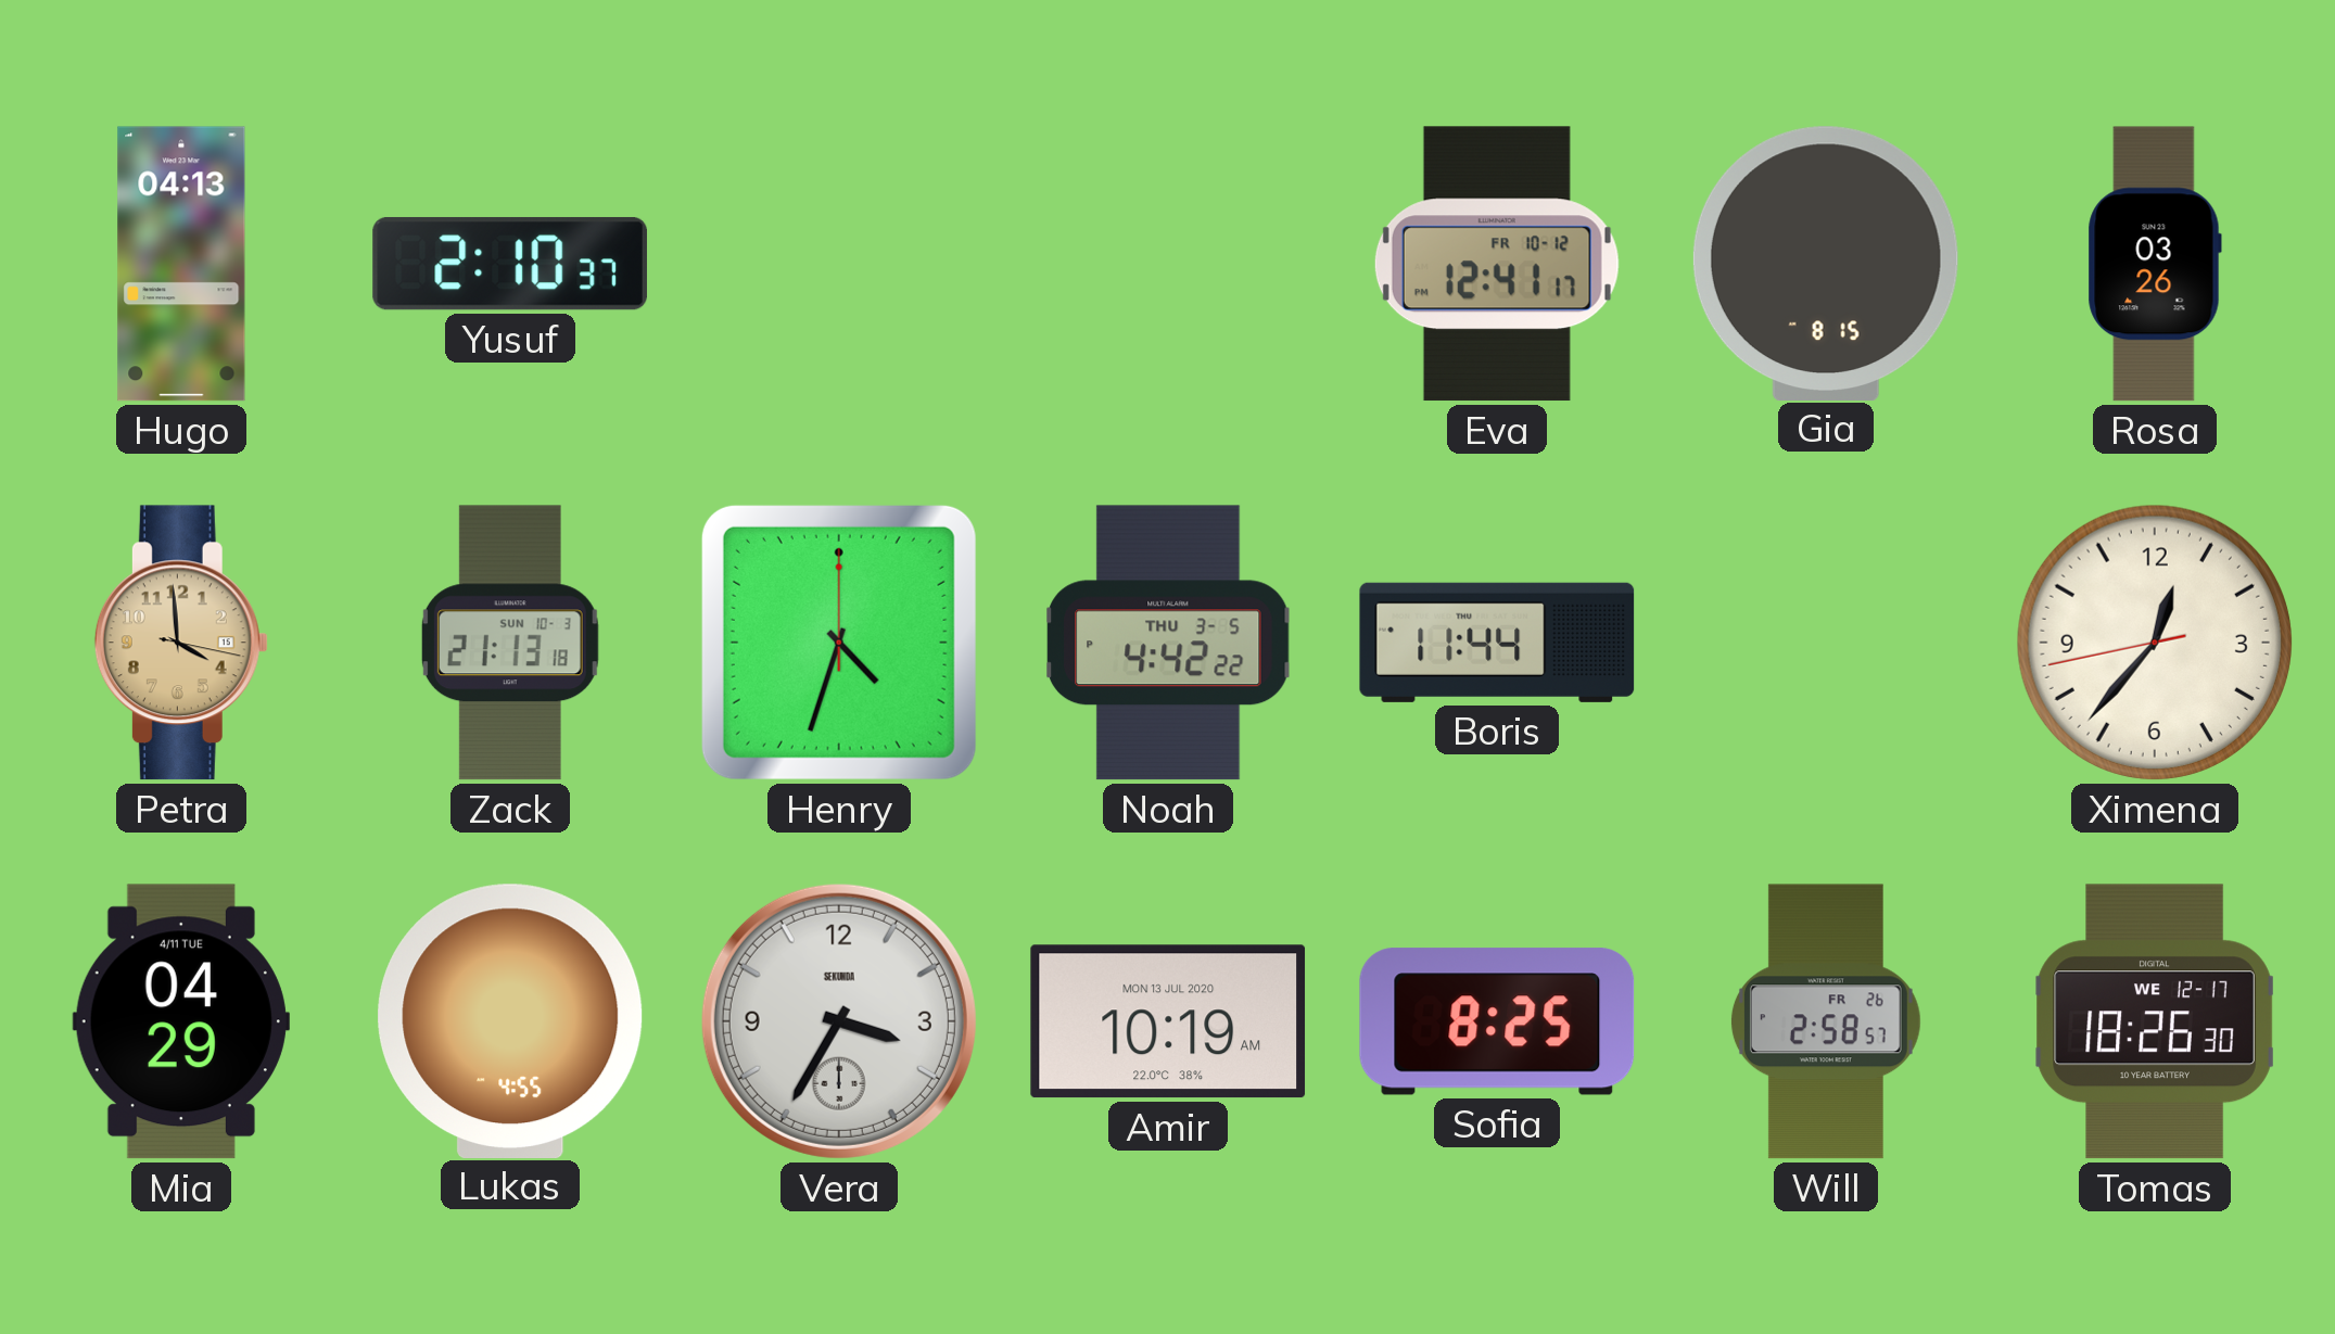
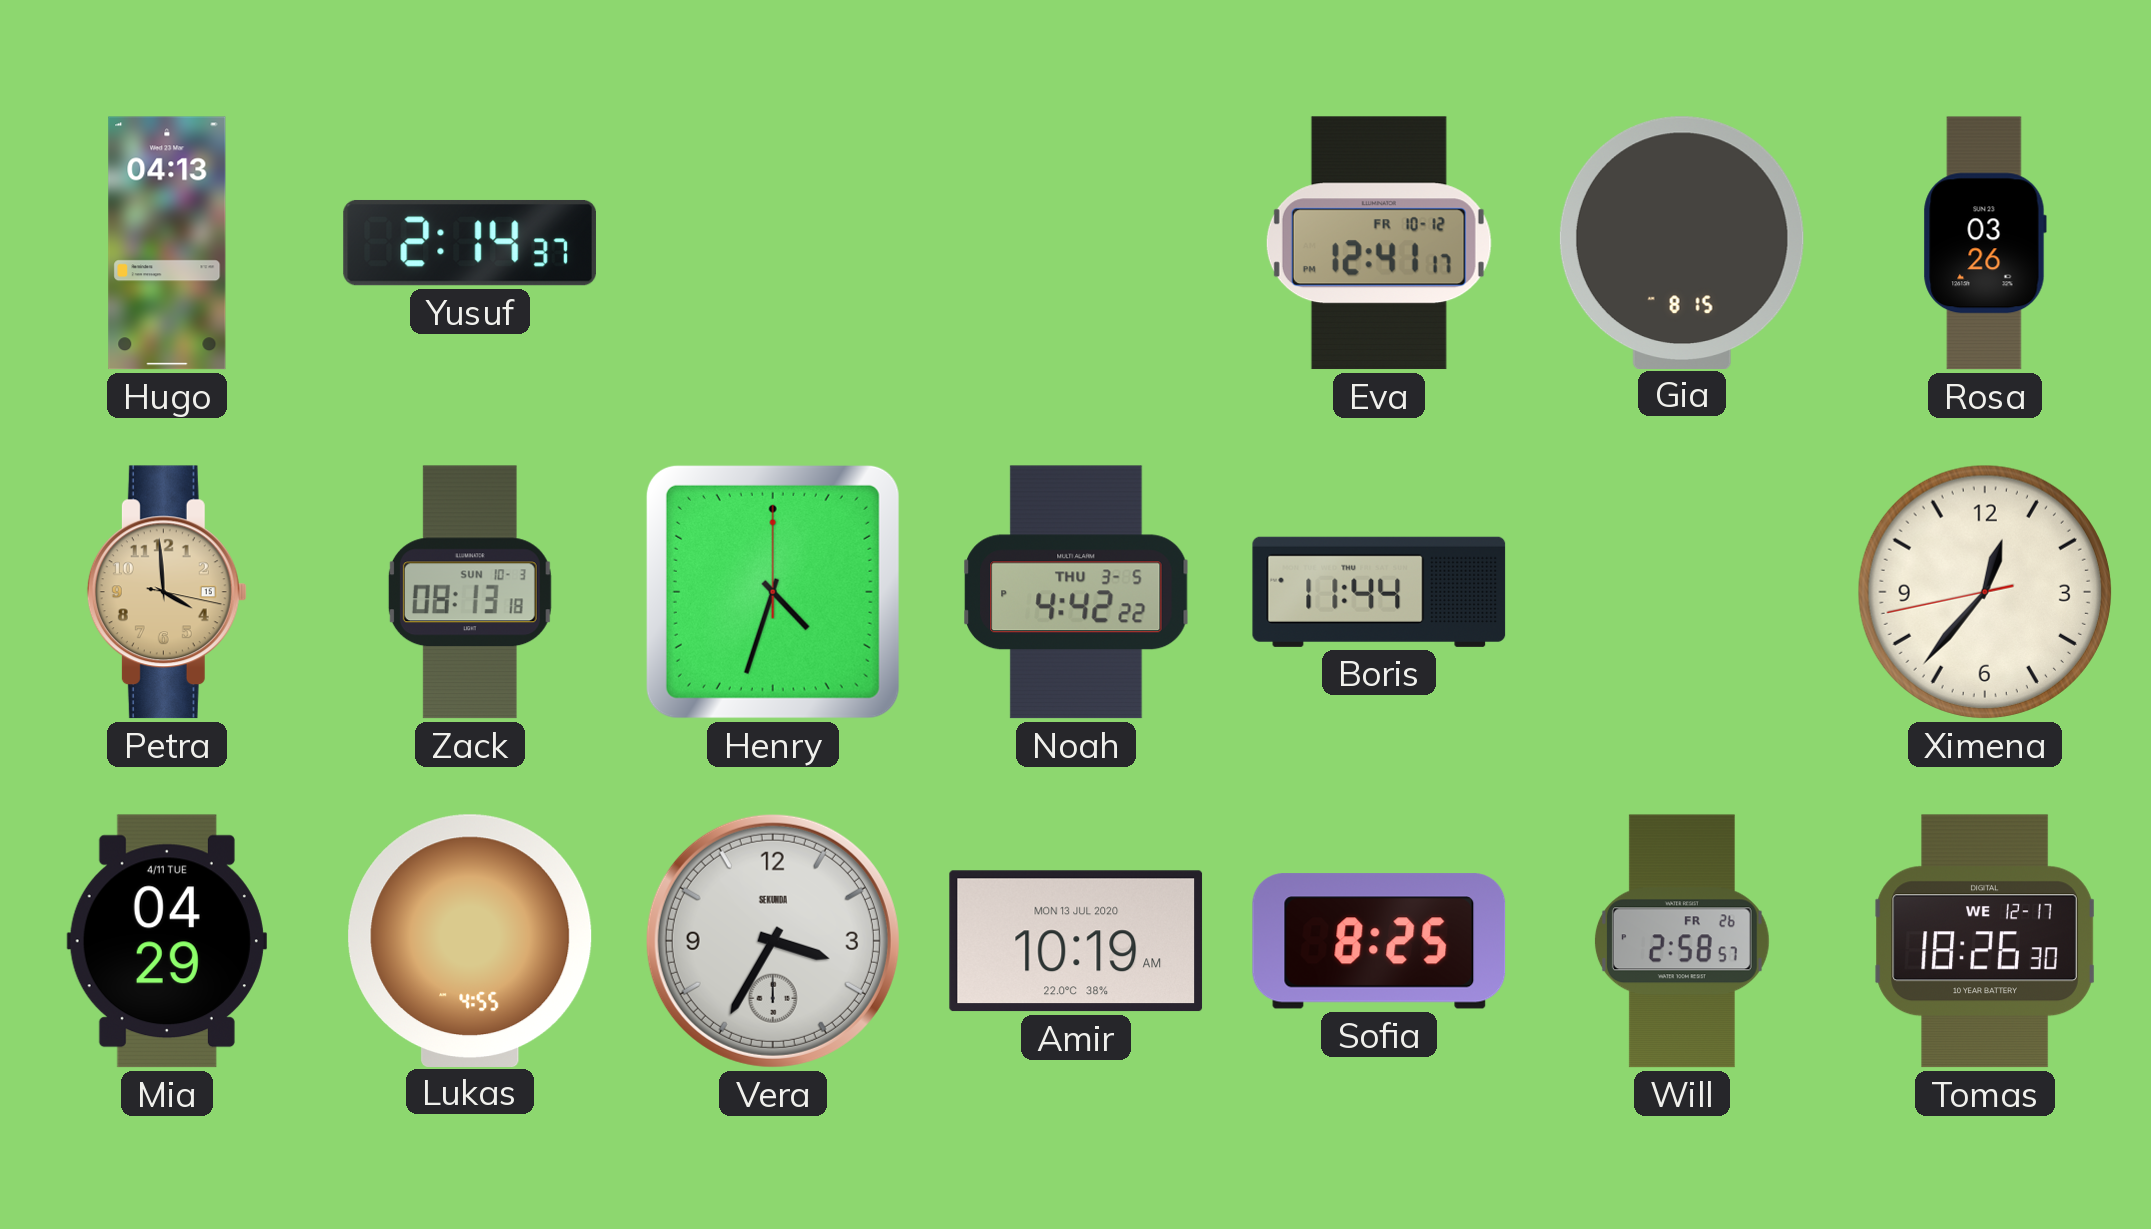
Yusuf: 2:10 -> 2:14
Zack: 21:13 -> 08:13
